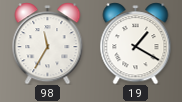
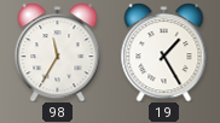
19: 1:20 -> 1:25
